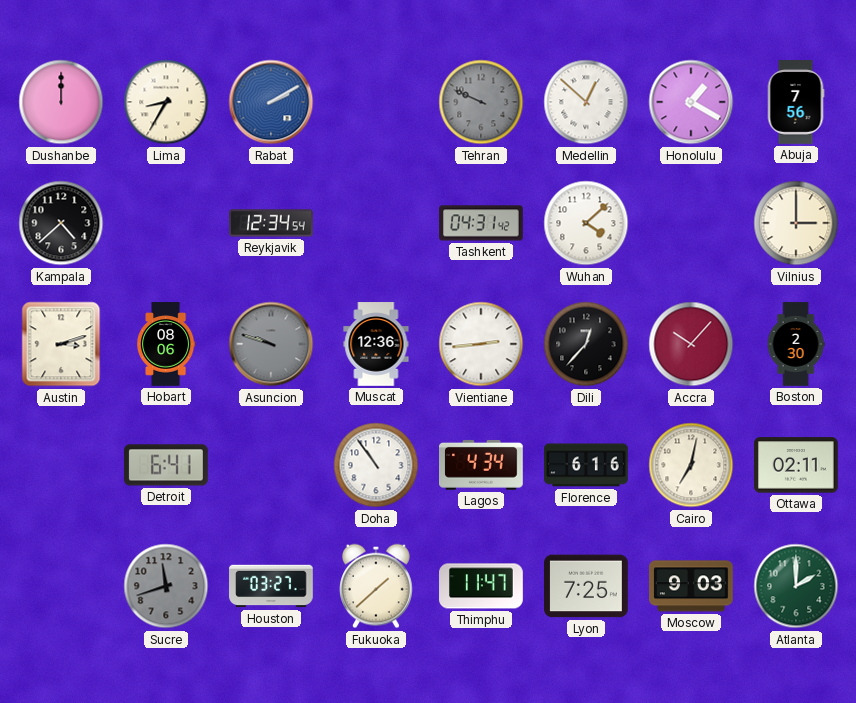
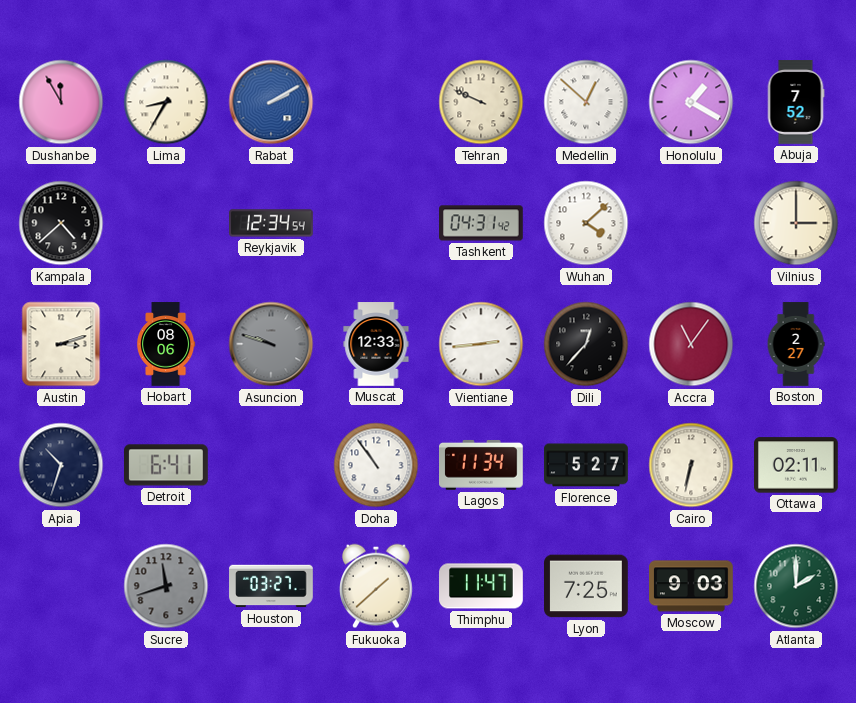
Dushanbe: 12:00 -> 11:55
Tehran dial: grey -> cream
Abuja: 7:56 -> 7:52
Muscat: 12:36 -> 12:33
Accra: 10:07 -> 11:06
Boston: 2:30 -> 2:27
Apia: none -> 10:33
Lagos: 4:34 -> 11:34
Florence: 6:16 -> 5:27
Cairo: 7:02 -> 6:32
